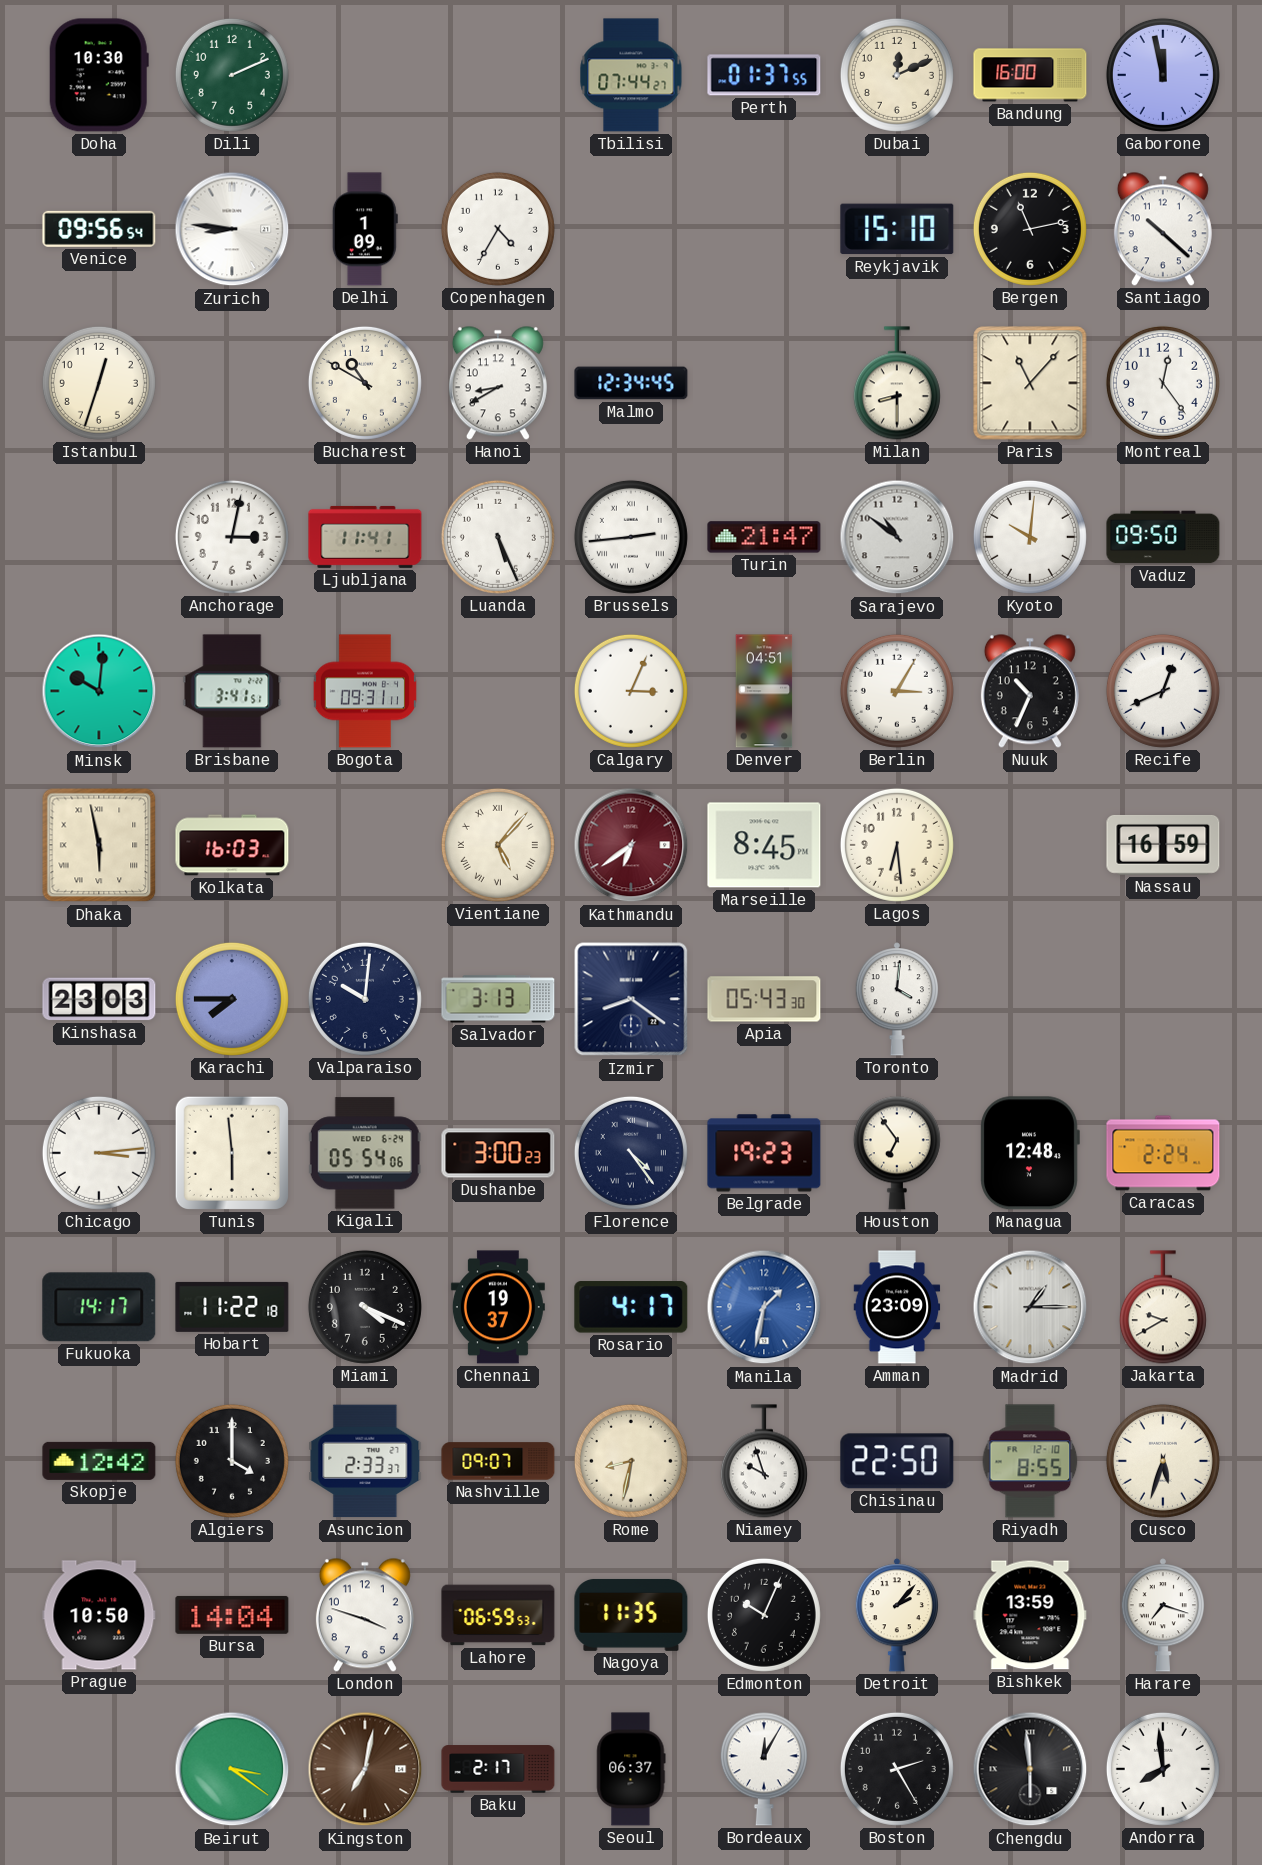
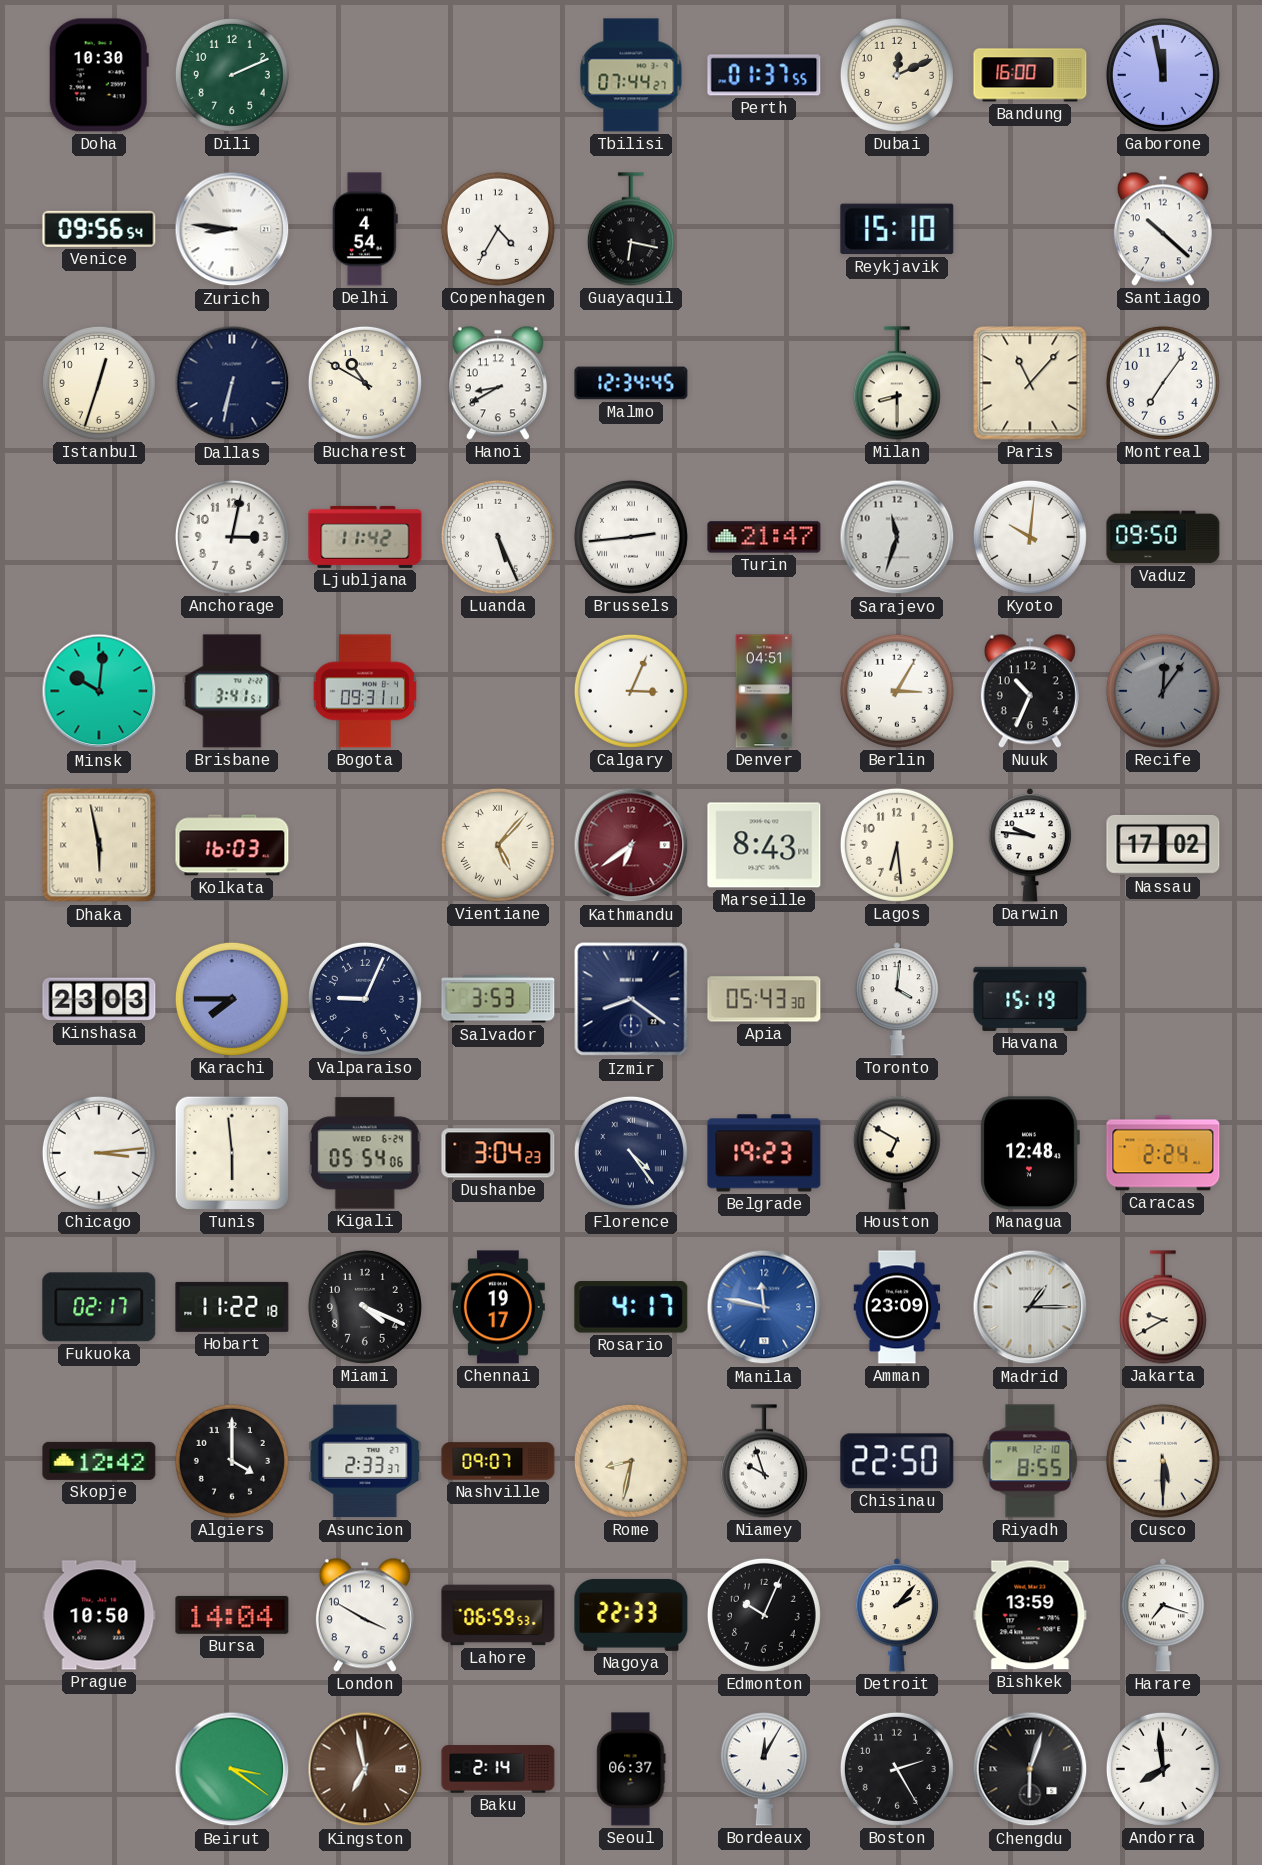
Delhi: 1:09 -> 4:54
Guayaquil: none -> 6:17
Bergen: 11:13 -> none
Dallas: none -> 6:32
Montreal: 12:24 -> 7:06
Ljubljana: 11:41 -> 11:42
Sarajevo: 10:51 -> 11:33
Recife: 12:41 -> 12:06
Recife dial: white -> grey
Marseille: 8:45 -> 8:43
Darwin: none -> 9:46
Nassau: 16:59 -> 17:02
Valparaiso: 10:01 -> 9:04
Salvador: 3:13 -> 3:53
Havana: none -> 15:19
Dushanbe: 3:00 -> 3:04
Houston: 6:54 -> 6:50
Fukuoka: 14:17 -> 02:17
Chennai: 19:37 -> 19:17
Manila: 1:32 -> 11:47
Cusco: 5:33 -> 5:30
London: 3:48 -> 3:50
Nagoya: 11:35 -> 22:33
Kingston: 7:02 -> 6:58
Baku: 2:17 -> 2:14
Chengdu: 5:59 -> 6:03
